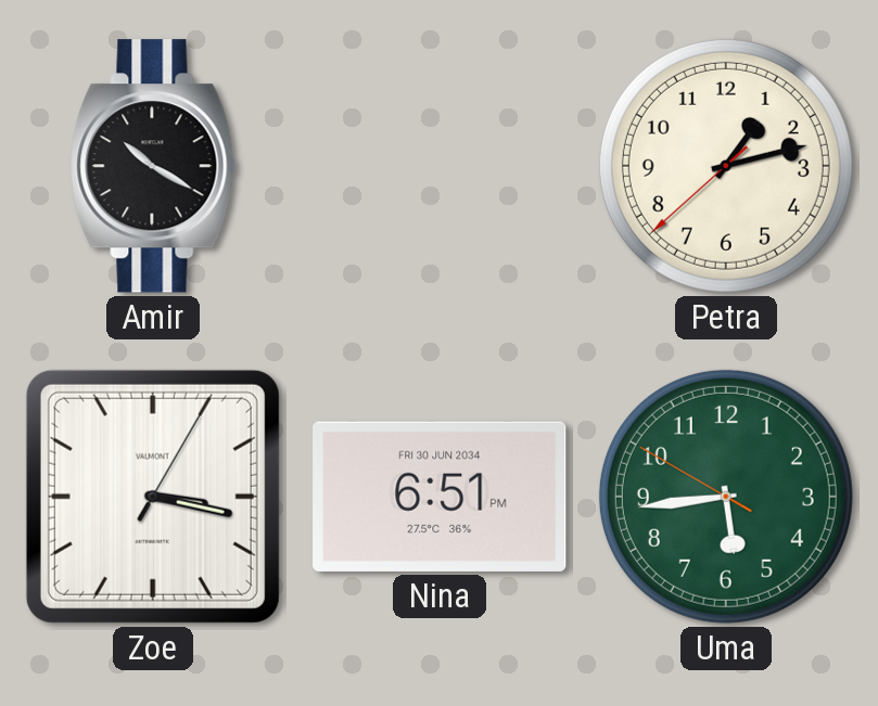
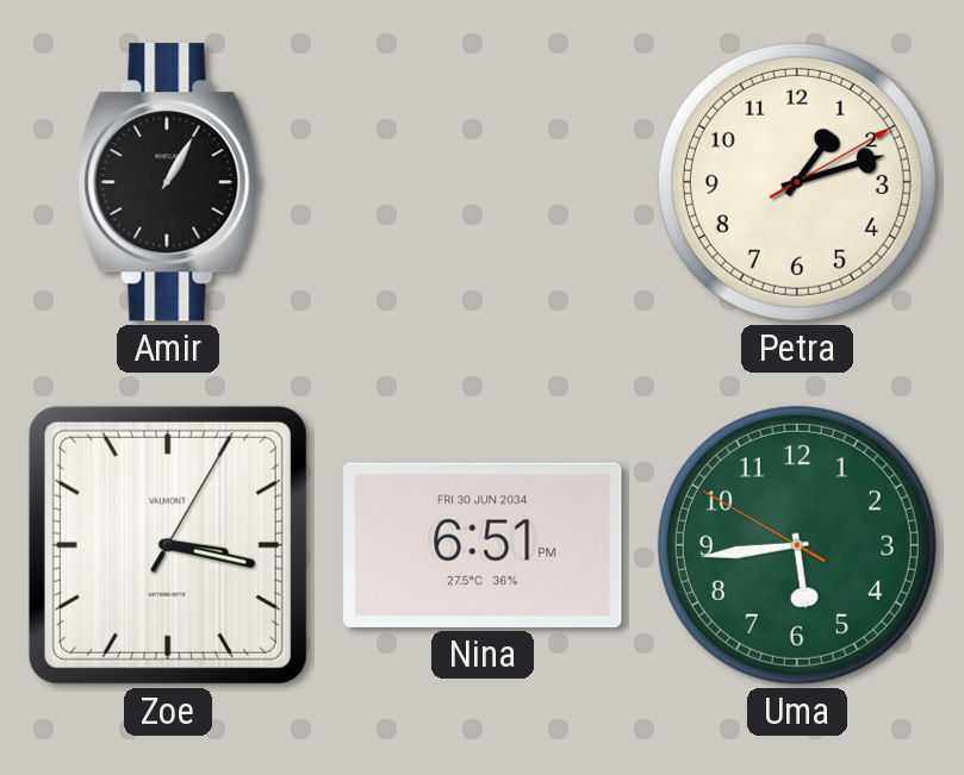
Amir: 10:20 -> 1:05
Petra: 1:12:38 -> 1:12:10
